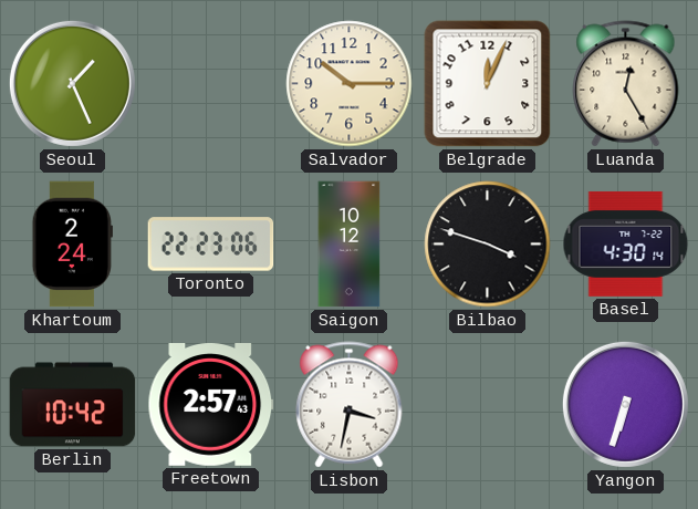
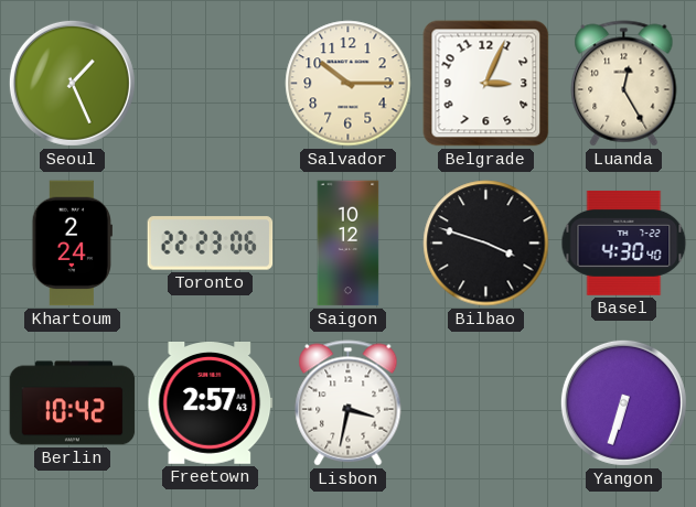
Belgrade: 12:04 -> 3:04
Basel: 4:30:14 -> 4:30:40
